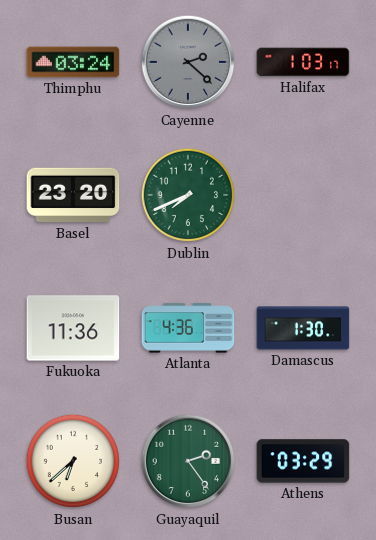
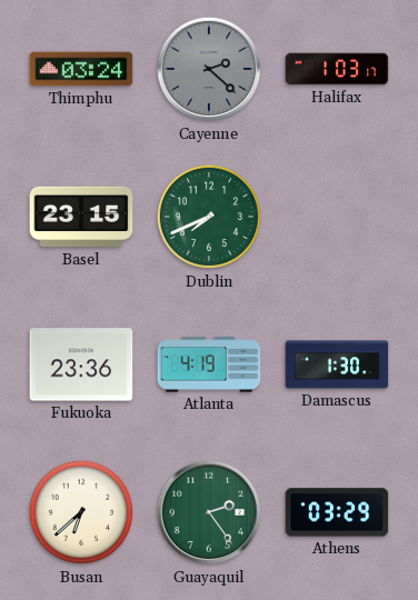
Basel: 23:20 -> 23:15
Fukuoka: 11:36 -> 23:36
Atlanta: 4:36 -> 4:19
